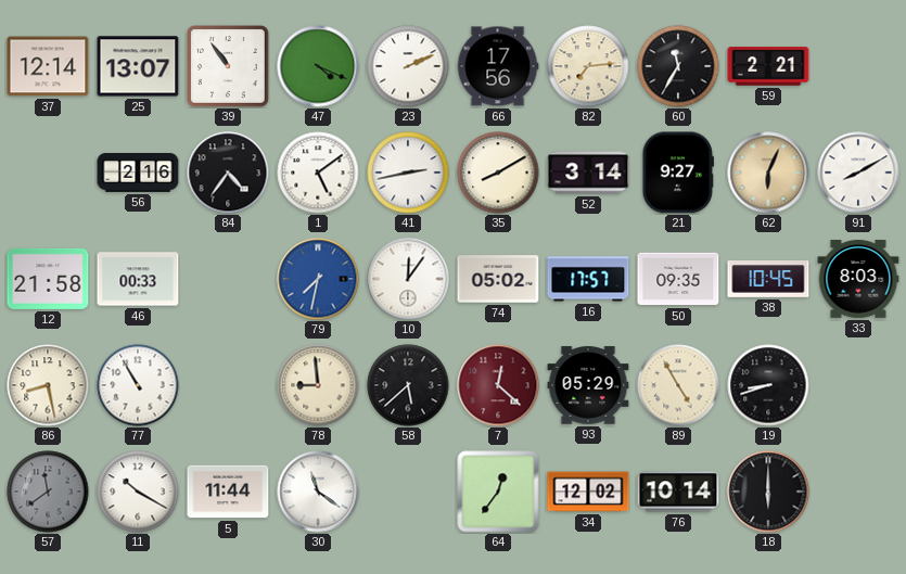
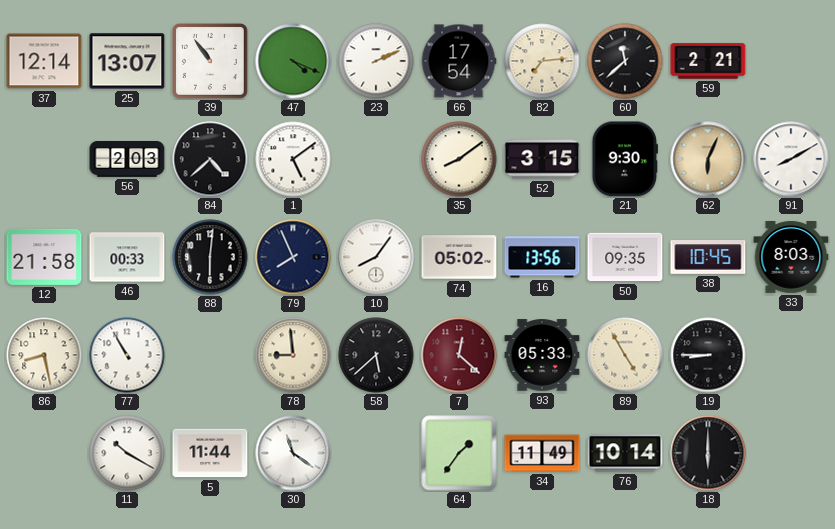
66: 17:56 -> 17:54
60: 11:35 -> 11:38
56: 2:16 -> 2:03
84: 4:36 -> 4:38
41: 2:43 -> none
35: 8:10 -> 8:09
52: 3:14 -> 3:15
21: 9:27 -> 9:30
88: none -> 6:01
79: 7:32 -> 7:56
79 dial: blue -> navy
10: 12:06 -> 8:06
16: 17:57 -> 13:56
93: 05:29 -> 05:33
19: 8:42 -> 8:45
57: 11:39 -> none
64: 12:36 -> 1:36
34: 12:02 -> 11:49
